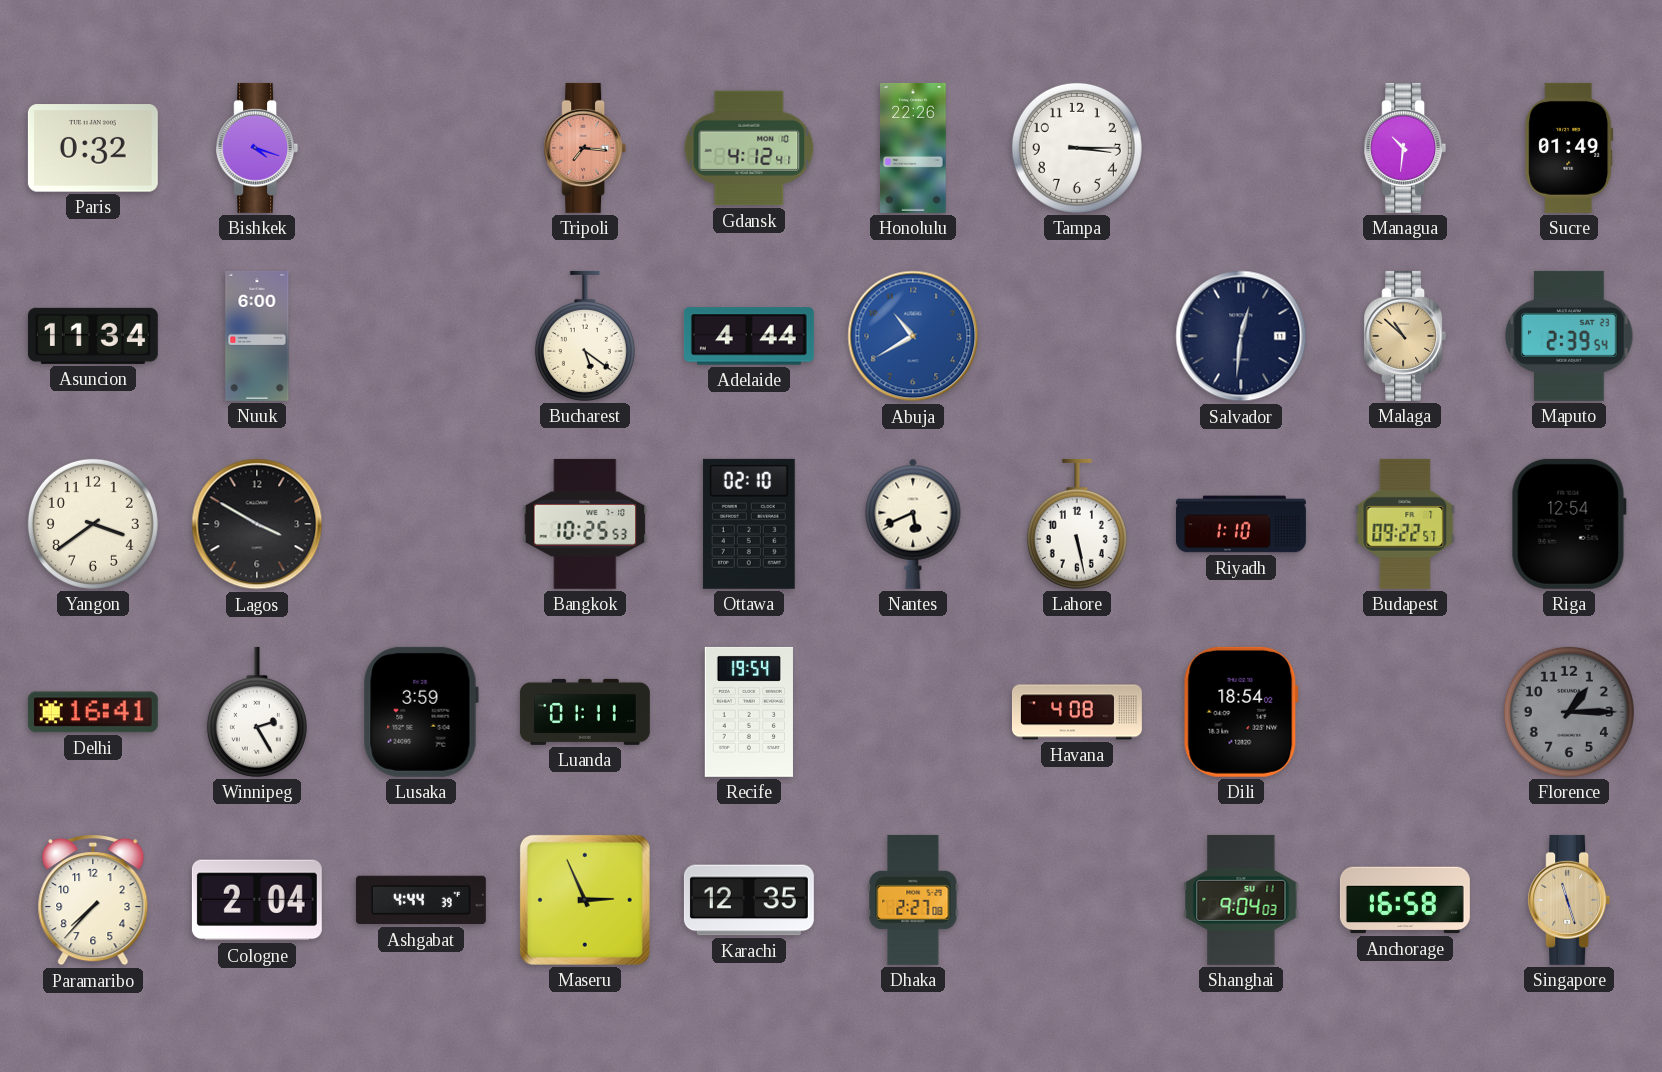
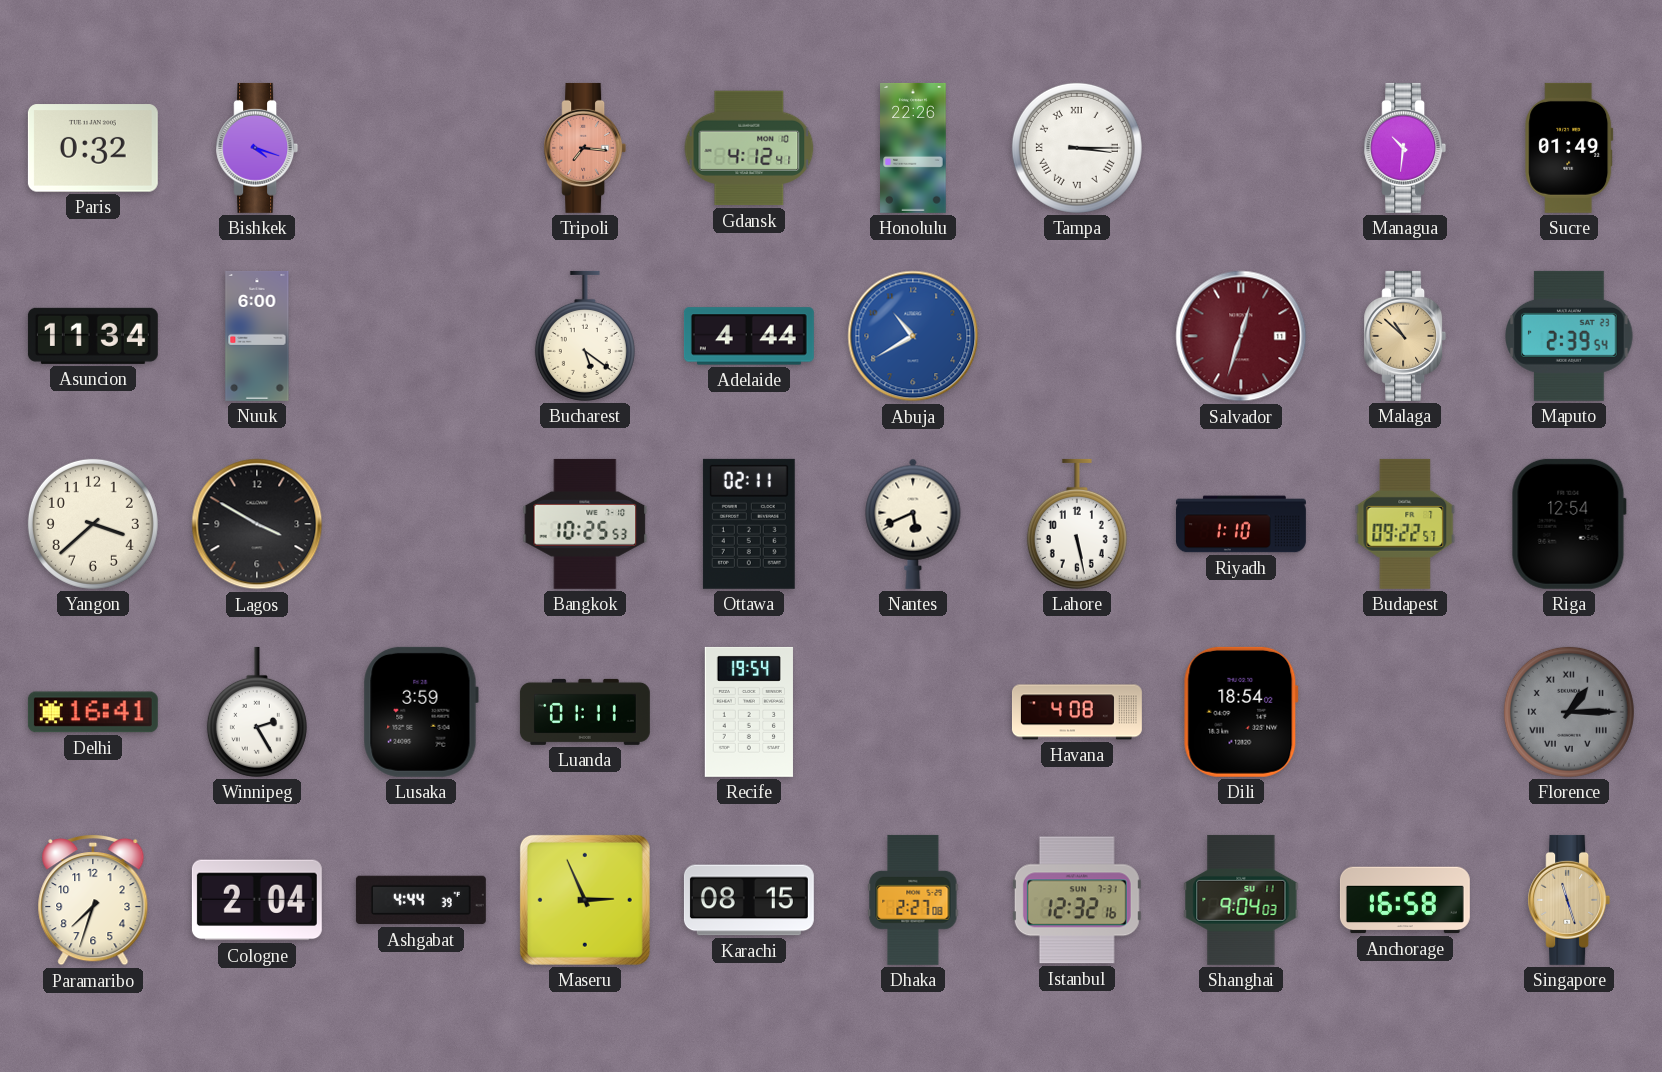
Tampa numerals: Arabic -> Roman
Salvador: 12:31 -> 12:33
Salvador dial: navy -> burgundy
Yangon: 3:39 -> 3:38
Ottawa: 02:10 -> 02:11
Florence numerals: Arabic -> Roman
Paramaribo: 7:37 -> 7:33
Karachi: 12:35 -> 08:15
Istanbul: none -> 12:32
